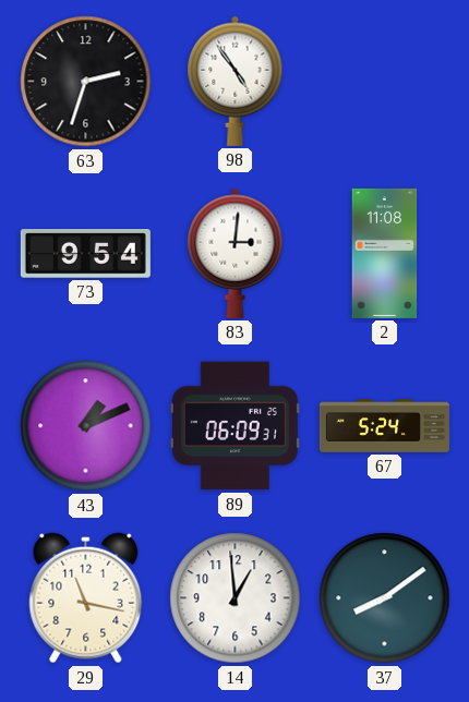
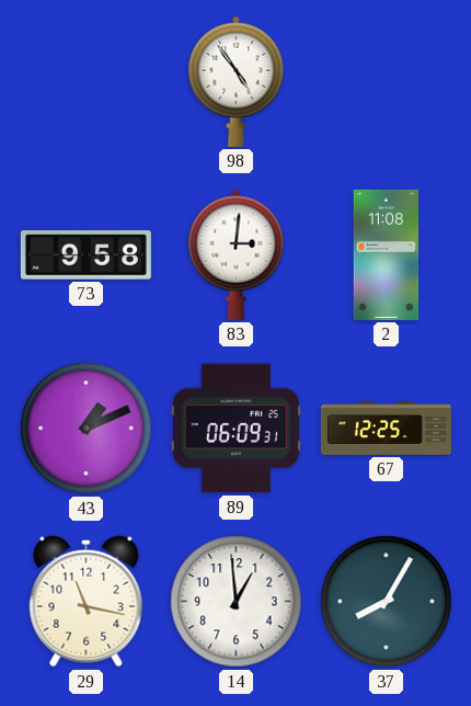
63: 2:33 -> none
73: 9:54 -> 9:58
67: 5:24 -> 12:25
37: 8:09 -> 8:05
